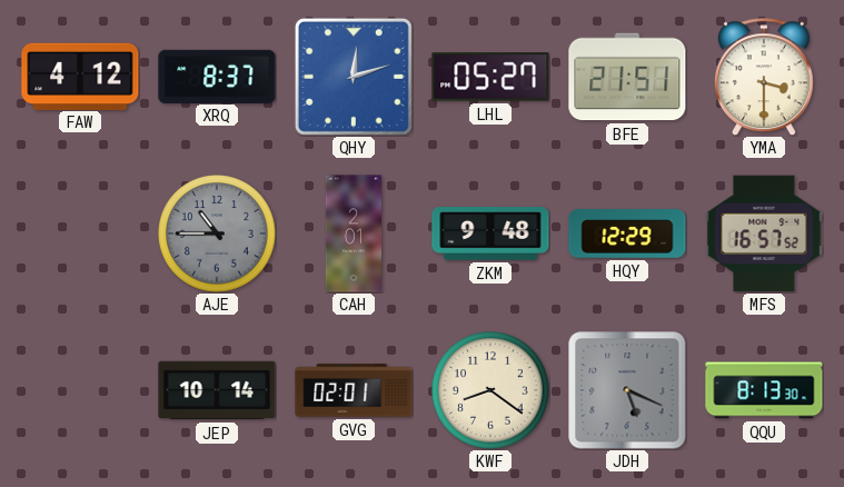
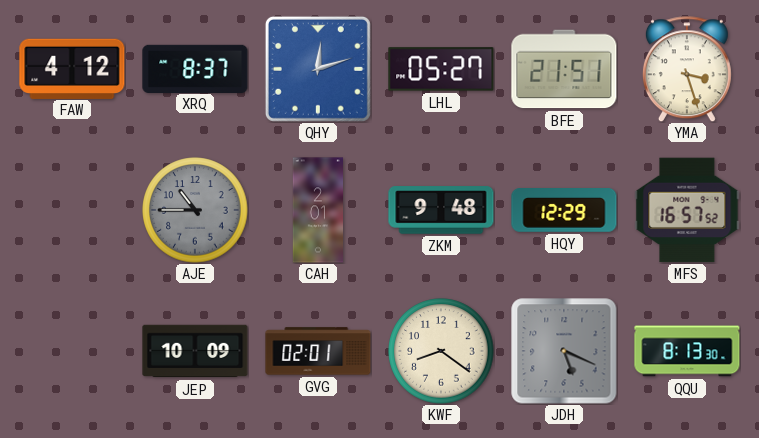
YMA: 3:30 -> 3:27
JEP: 10:14 -> 10:09
